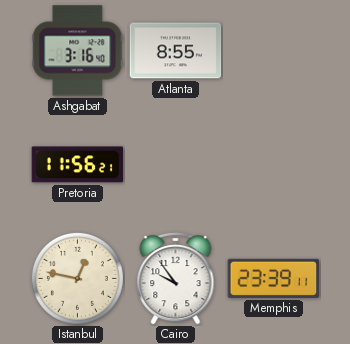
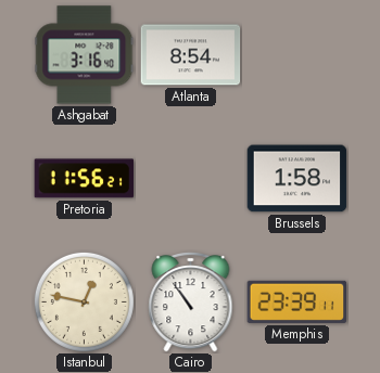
Atlanta: 8:55 -> 8:54
Brussels: none -> 1:58
Cairo: 9:54 -> 10:54
